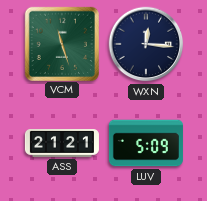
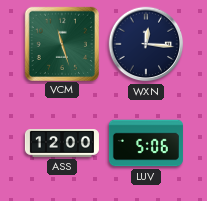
ASS: 21:21 -> 12:00
LUV: 5:09 -> 5:06
